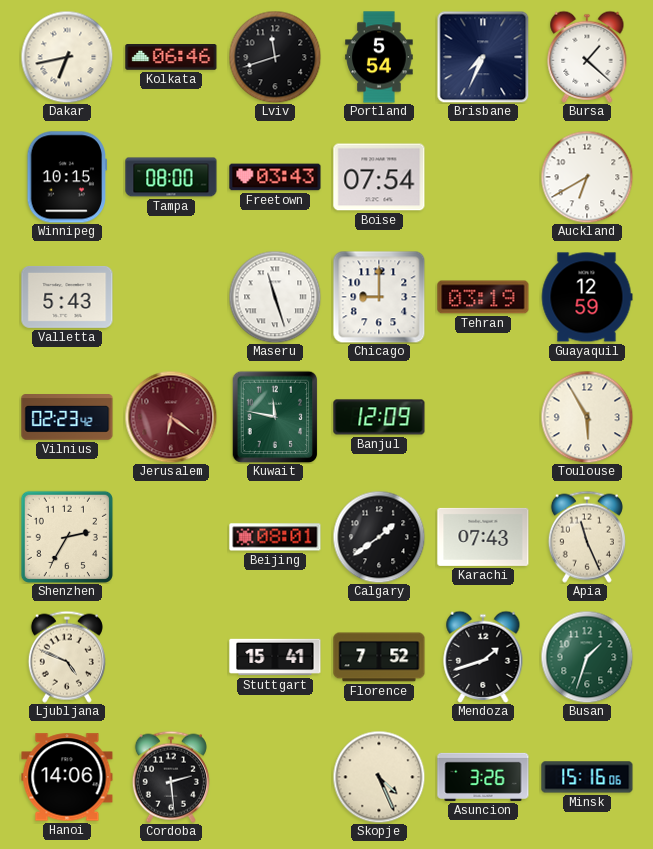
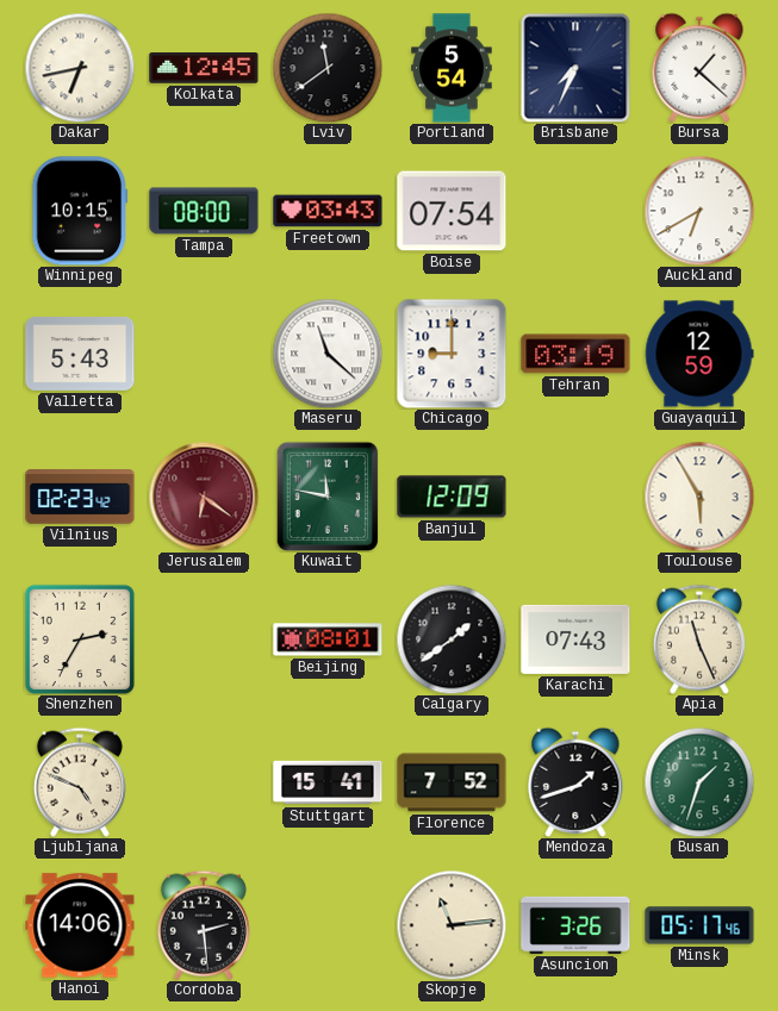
Kolkata: 06:46 -> 12:45
Lviv: 11:42 -> 11:39
Maseru: 11:27 -> 11:22
Skopje: 4:26 -> 11:14
Minsk: 15:16 -> 05:17
